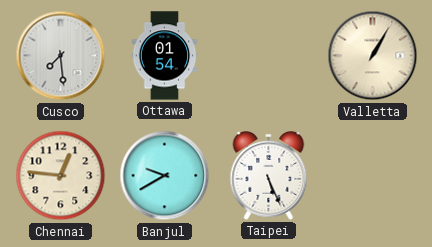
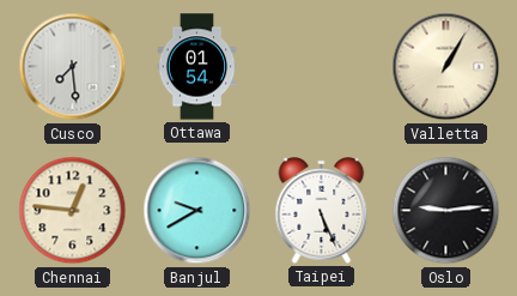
Oslo: none -> 9:14
